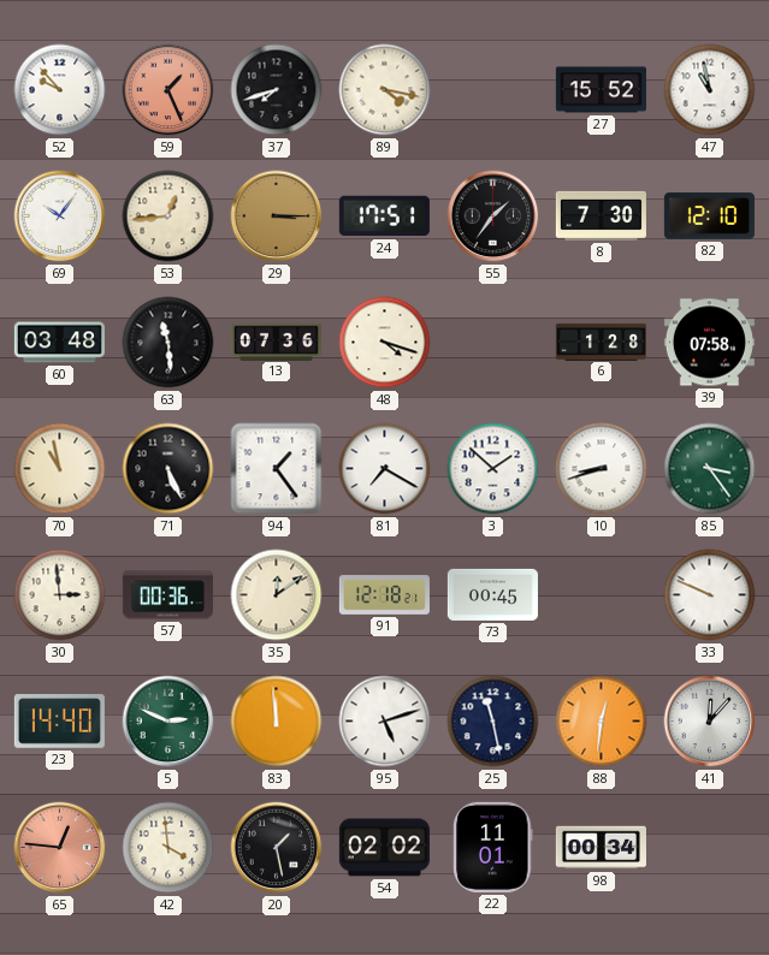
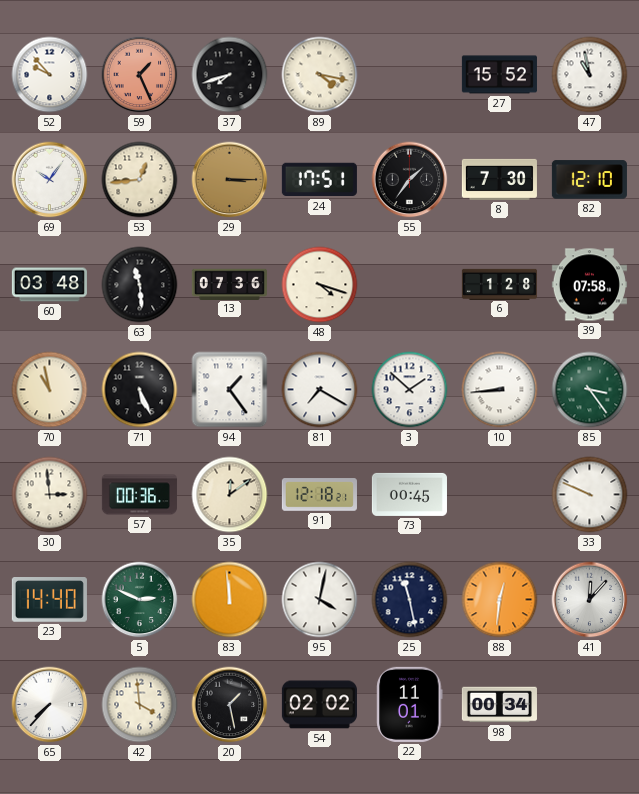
10: 8:42 -> 8:44
95: 5:12 -> 4:02
65: 12:46 -> 7:37
65 dial: salmon -> white
